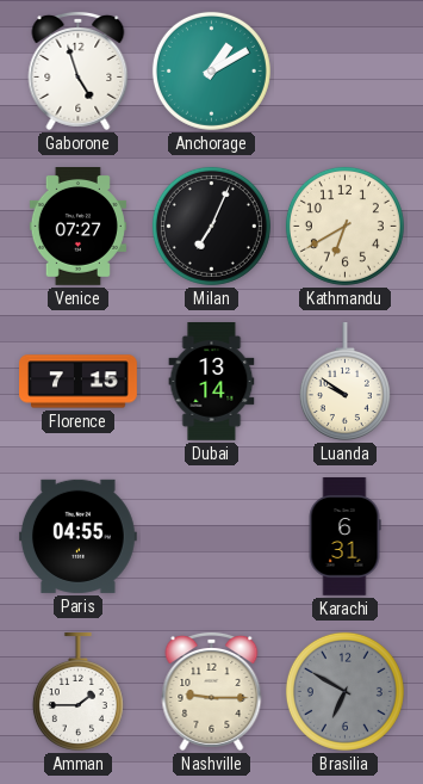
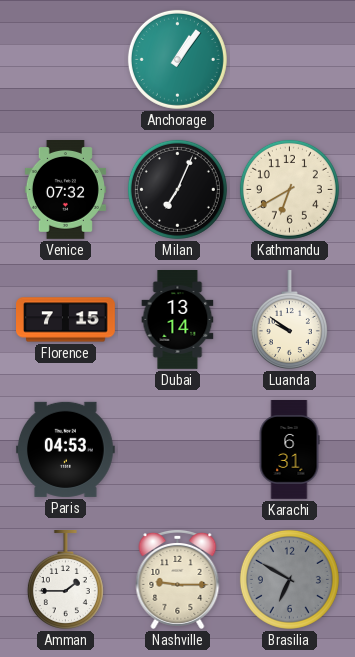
Gaborone: 4:57 -> none
Anchorage: 1:10 -> 1:06
Venice: 07:27 -> 07:32
Paris: 04:55 -> 04:53
